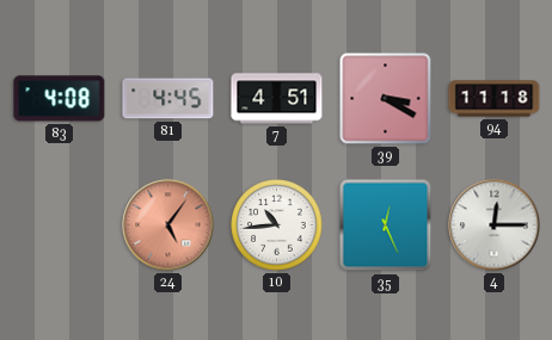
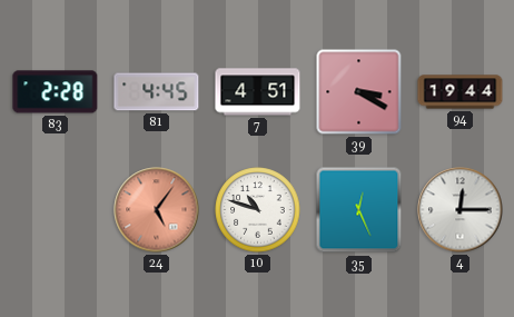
83: 4:08 -> 2:28
94: 11:18 -> 19:44
10: 10:44 -> 10:48
